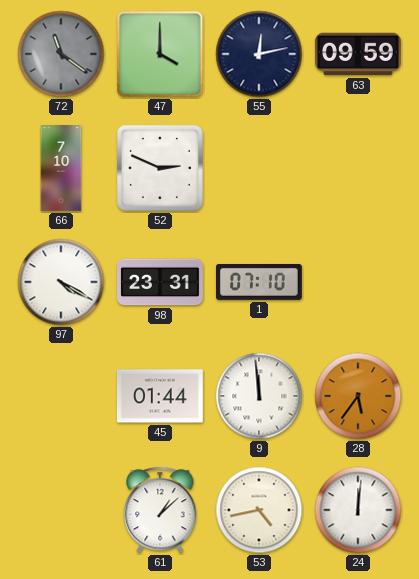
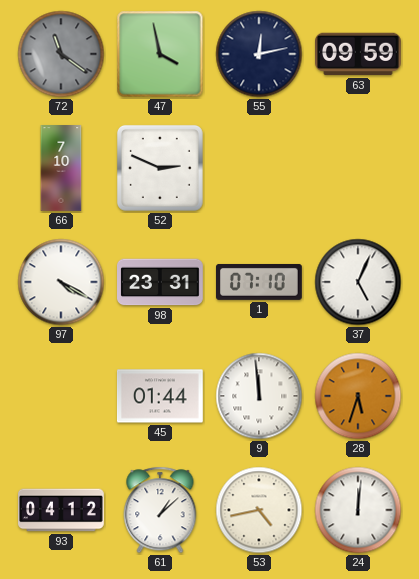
47: 4:00 -> 3:58
37: none -> 5:04
28: 5:36 -> 5:33
93: none -> 04:12
